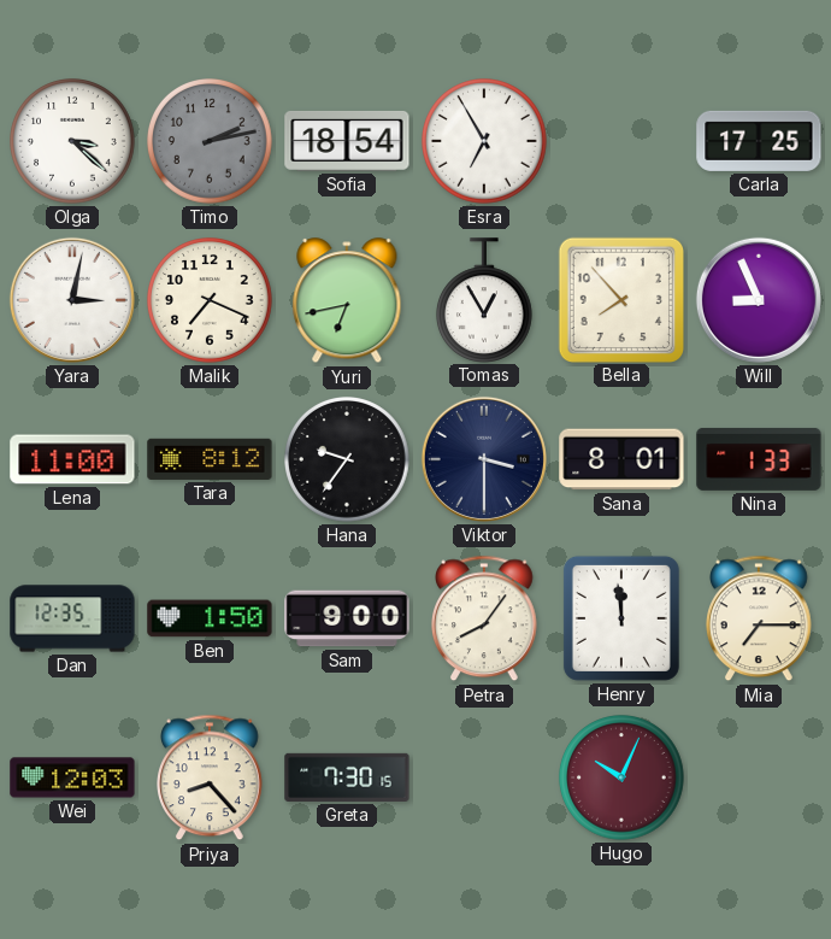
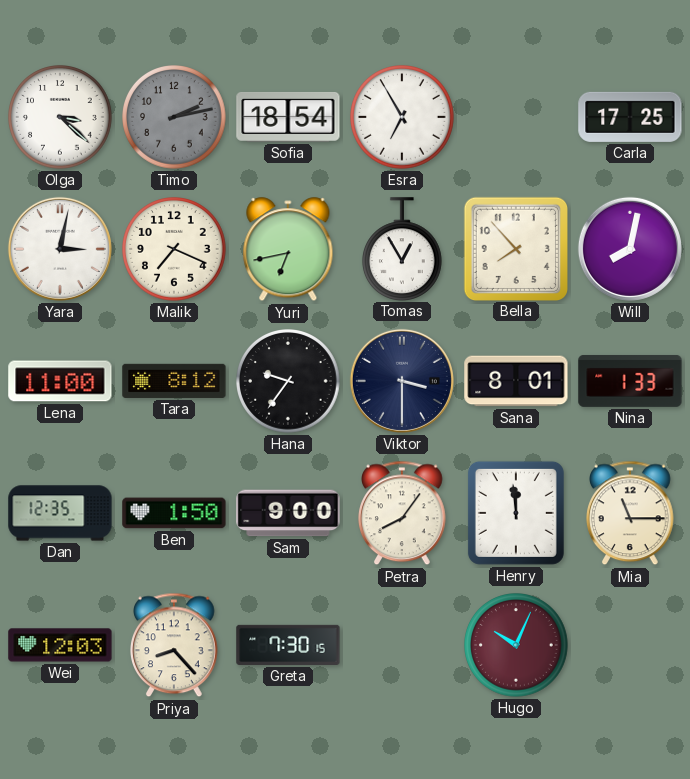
Will: 8:56 -> 8:02
Mia: 7:15 -> 11:15
